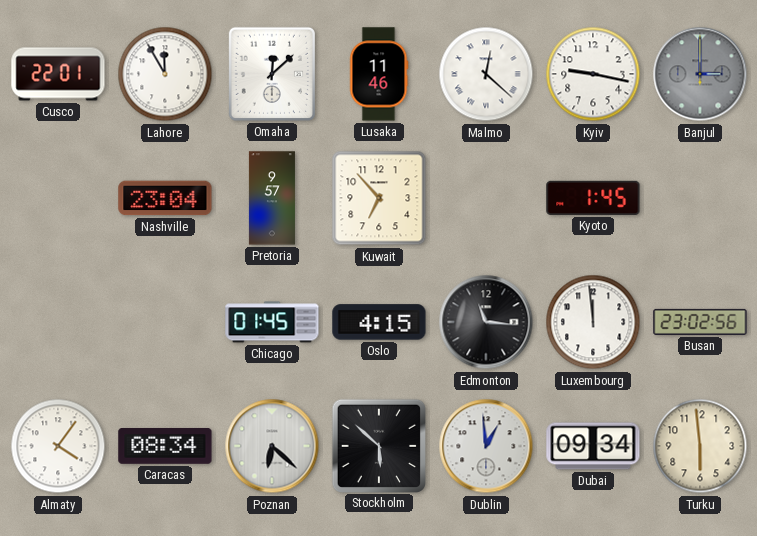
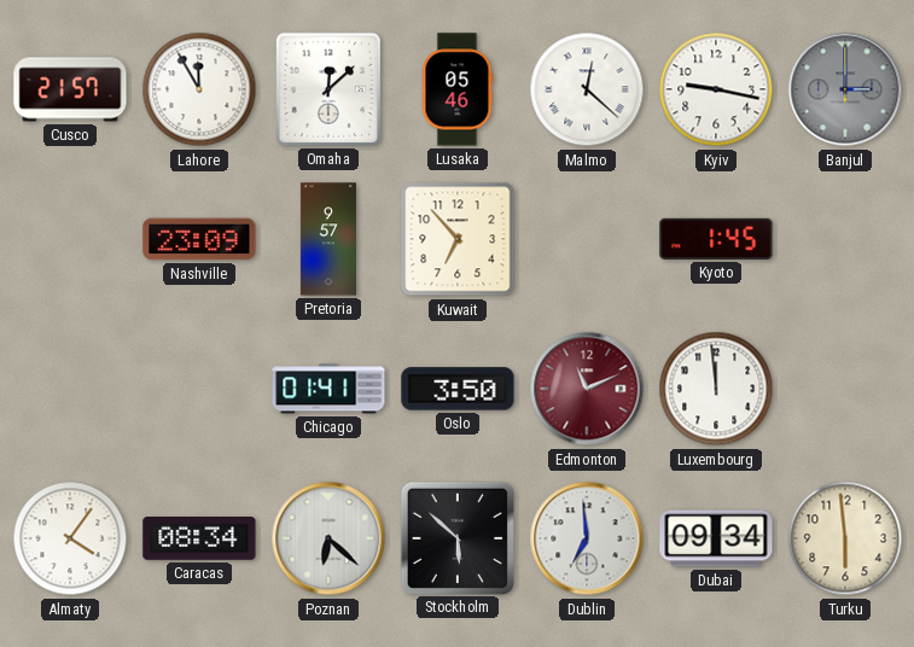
Cusco: 22:01 -> 21:57
Lusaka: 11:46 -> 05:46
Nashville: 23:04 -> 23:09
Chicago: 01:45 -> 01:41
Oslo: 4:15 -> 3:50
Edmonton: 11:16 -> 11:11
Edmonton dial: black -> burgundy
Busan: 23:02 -> none
Dublin: 12:59 -> 6:59
